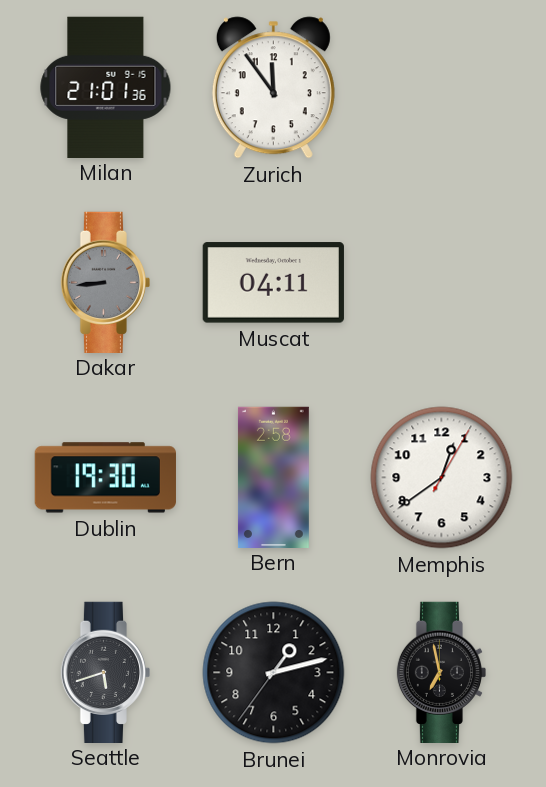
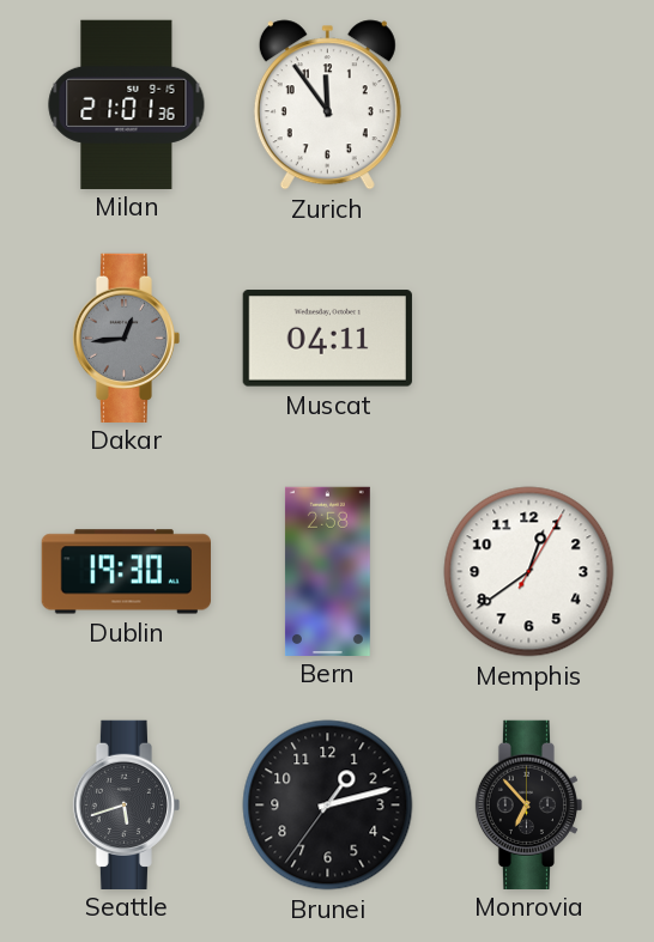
Dakar: 8:44 -> 12:44
Monrovia: 6:58 -> 6:53
